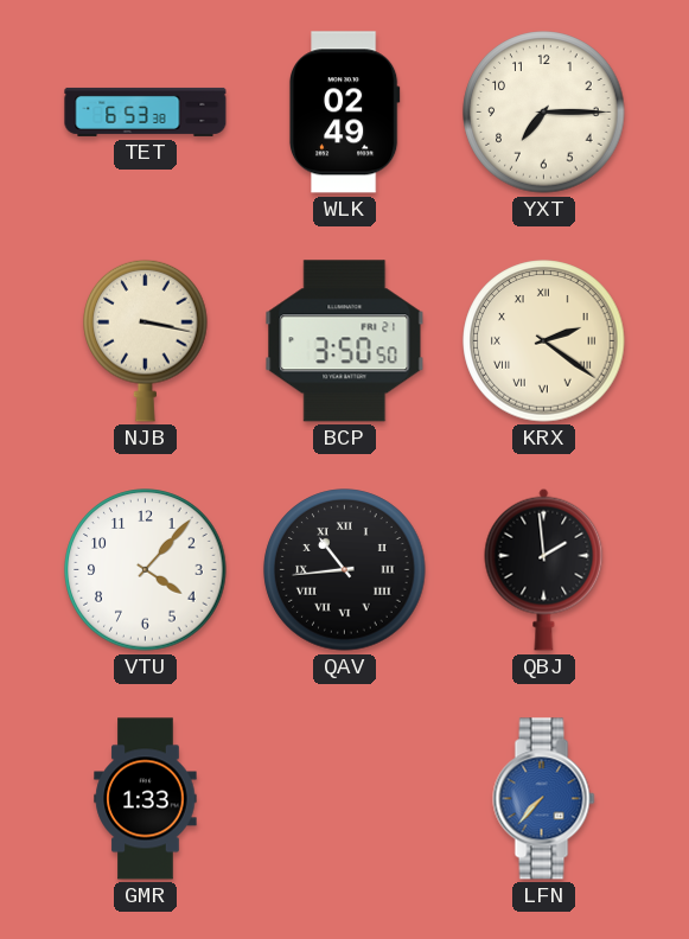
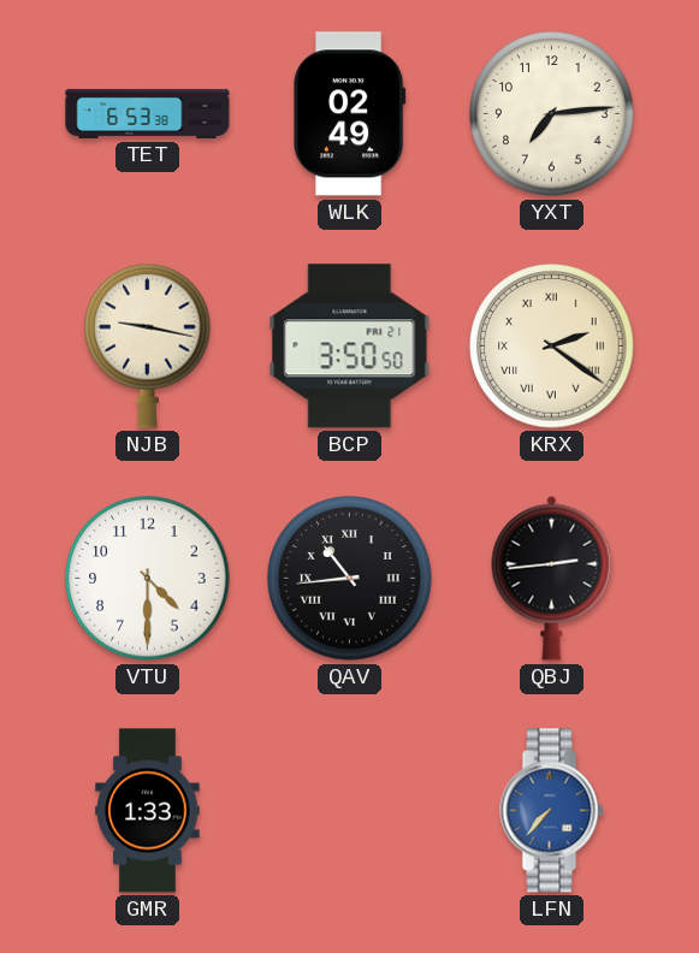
YXT: 7:15 -> 7:14
NJB: 3:17 -> 9:17
VTU: 4:07 -> 4:30
QBJ: 1:59 -> 2:44
